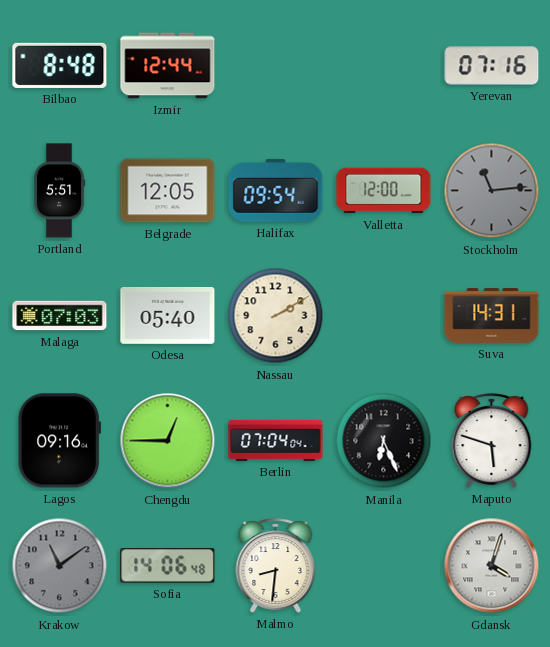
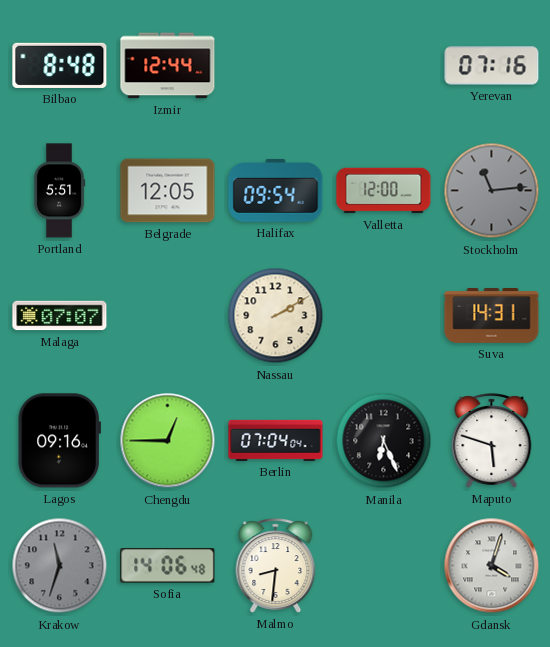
Malaga: 07:03 -> 07:07
Odesa: 05:40 -> none
Krakow: 11:09 -> 11:33
